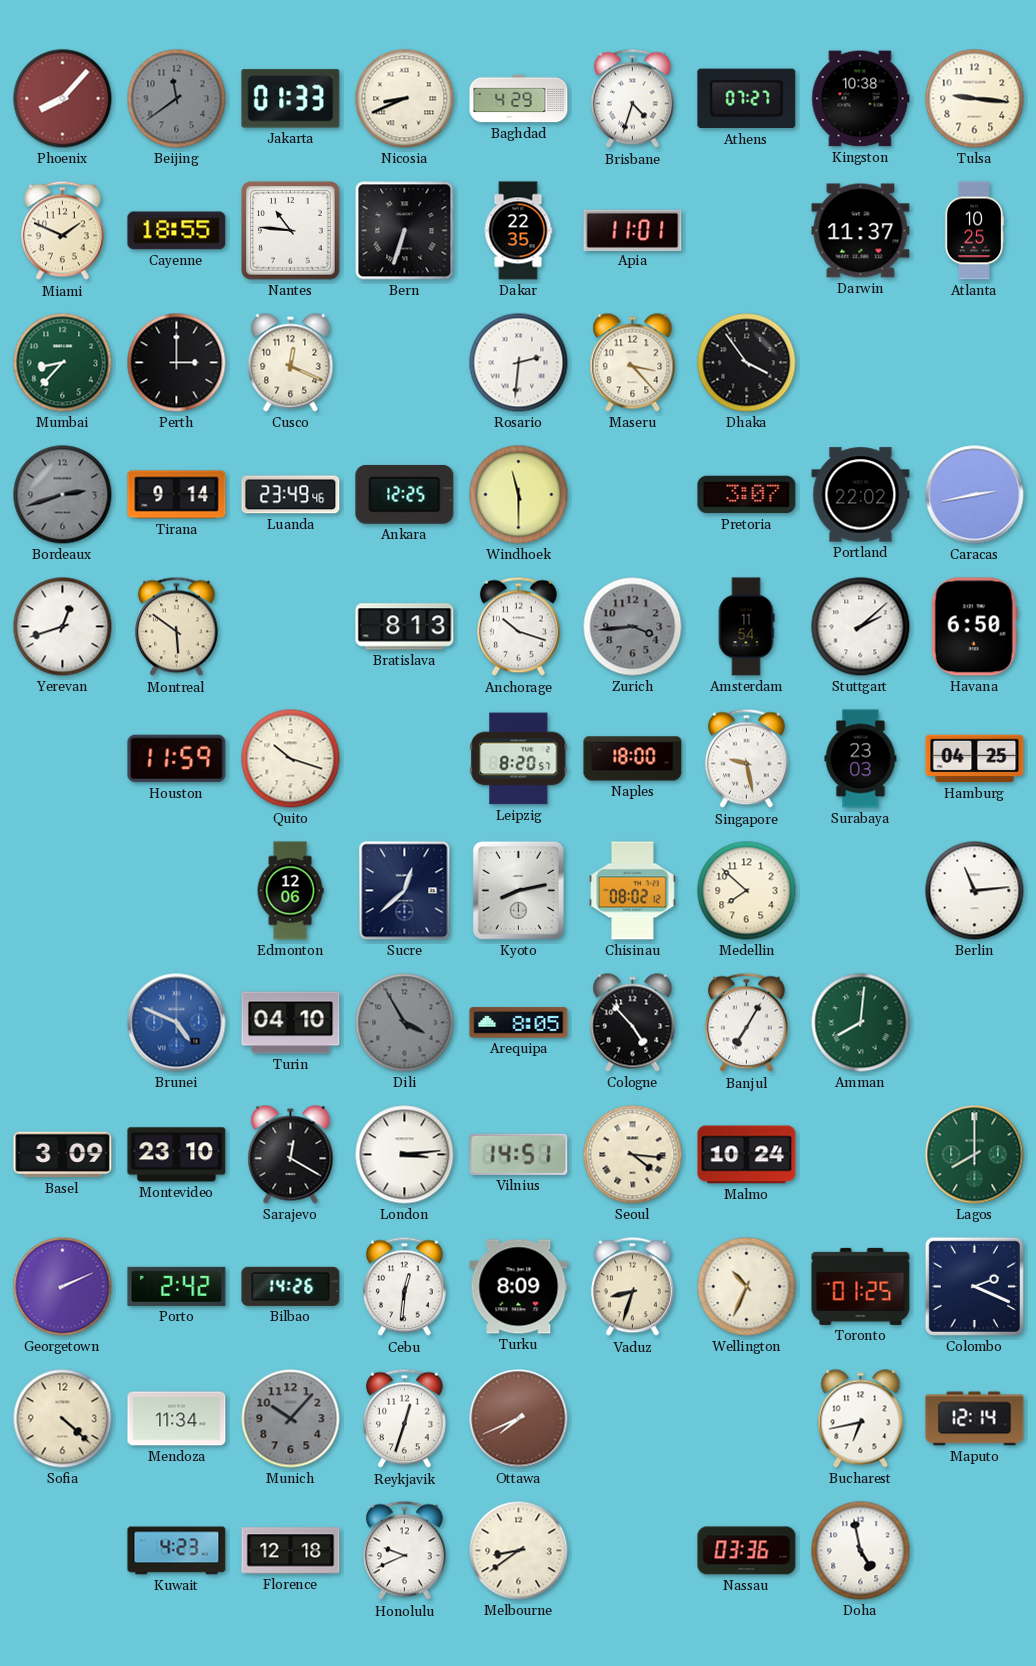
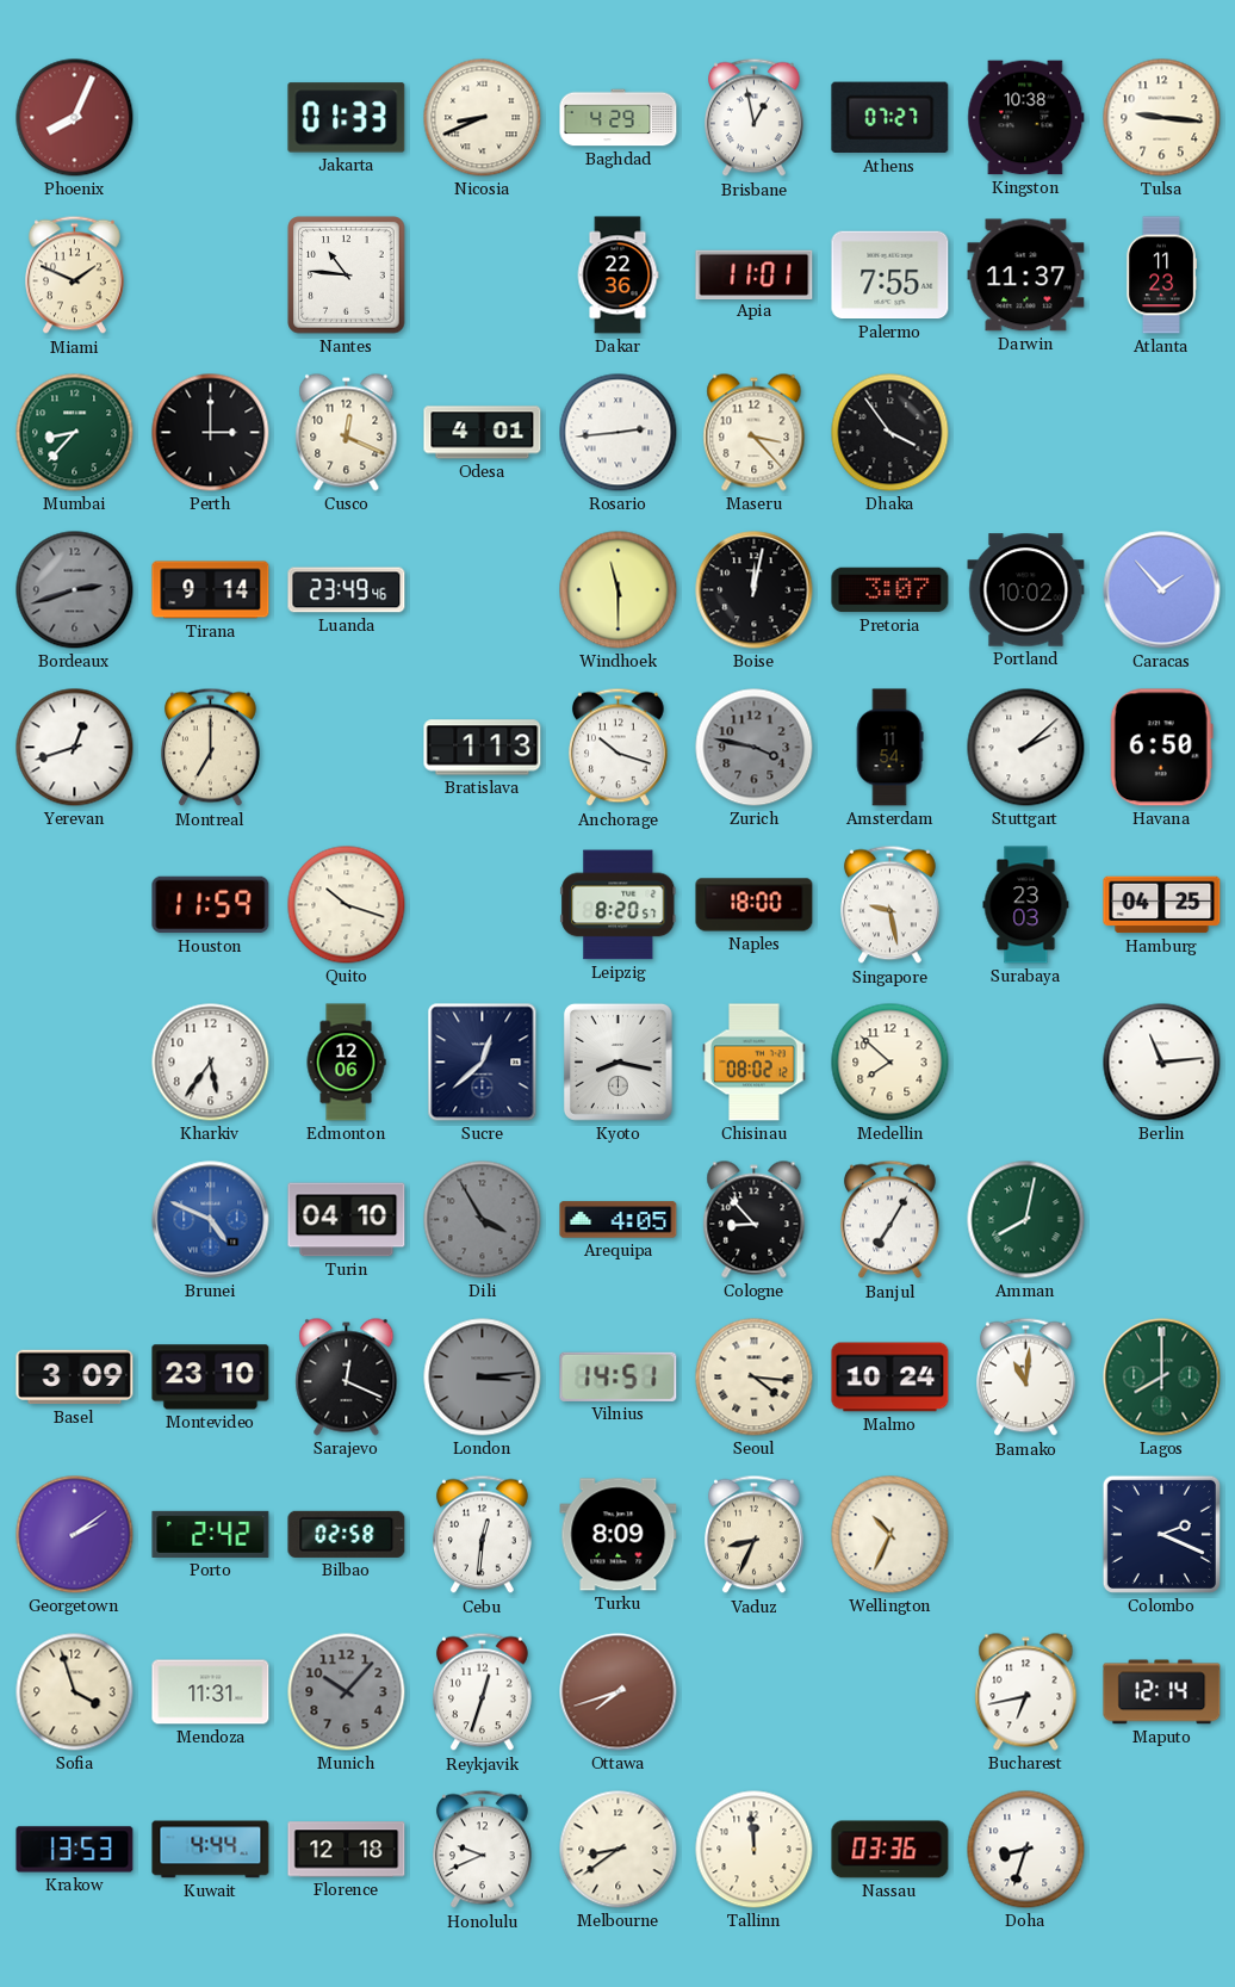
Phoenix: 8:07 -> 8:04
Beijing: 11:39 -> none
Brisbane: 4:33 -> 12:58
Cayenne: 18:55 -> none
Bern: 6:33 -> none
Dakar: 22:35 -> 22:36
Palermo: none -> 7:55
Atlanta: 10:25 -> 11:23
Odesa: none -> 4:01
Rosario: 2:31 -> 2:44
Ankara: 12:25 -> none
Boise: none -> 12:02
Portland: 22:02 -> 10:02
Caracas: 2:43 -> 1:53
Montreal: 5:51 -> 7:00
Bratislava: 8:13 -> 1:13
Zurich: 3:44 -> 3:47
Kharkiv: none -> 5:36
Kyoto: 8:13 -> 8:17
Arequipa: 8:05 -> 4:05
Cologne: 4:53 -> 8:53
Amman: 8:01 -> 8:02
Sarajevo: 12:20 -> 12:19
London dial: white -> grey
Bamako: none -> 11:01
Georgetown: 2:11 -> 2:09
Bilbao: 14:26 -> 02:58
Vaduz: 8:33 -> 8:34
Toronto: 01:25 -> none
Sofia: 4:22 -> 3:57
Mendoza: 11:34 -> 11:31
Ottawa: 7:41 -> 7:42
Krakow: none -> 13:53
Kuwait: 4:23 -> 4:44
Tallinn: none -> 11:59
Doha: 4:58 -> 8:33
